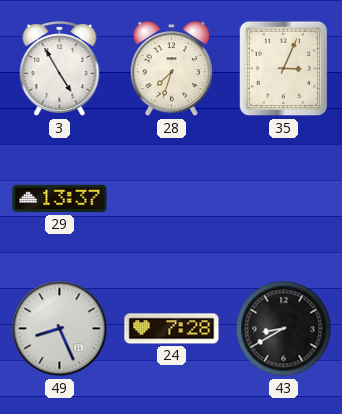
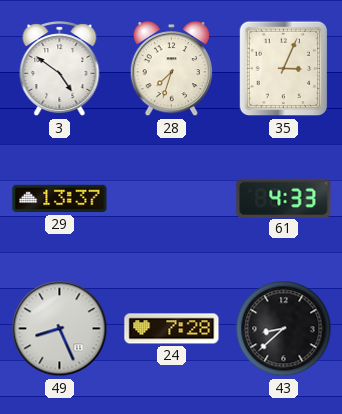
3: 4:55 -> 4:51
61: none -> 4:33
43: 8:40 -> 8:38
